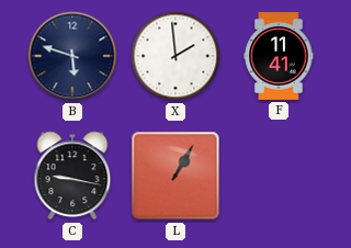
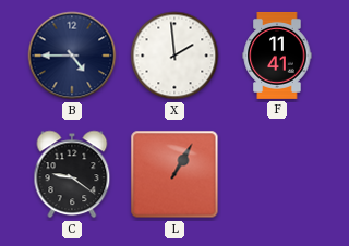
B: 5:48 -> 4:45
C: 9:17 -> 9:21
